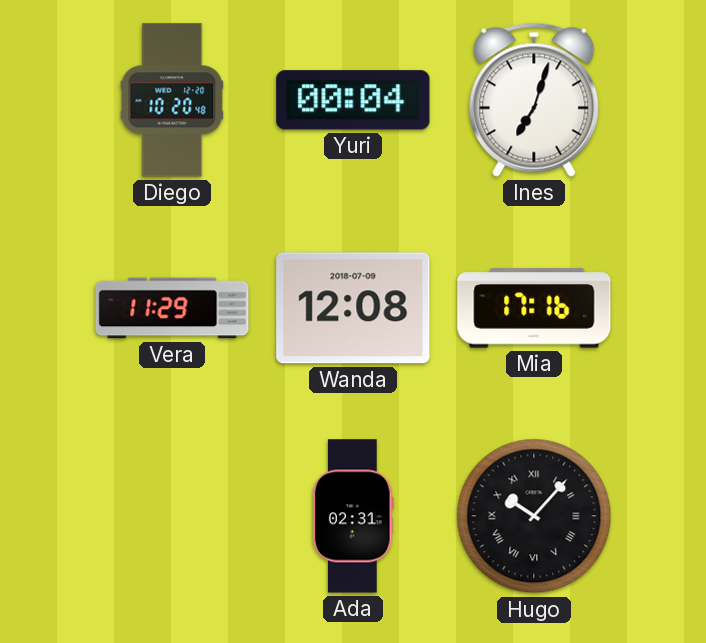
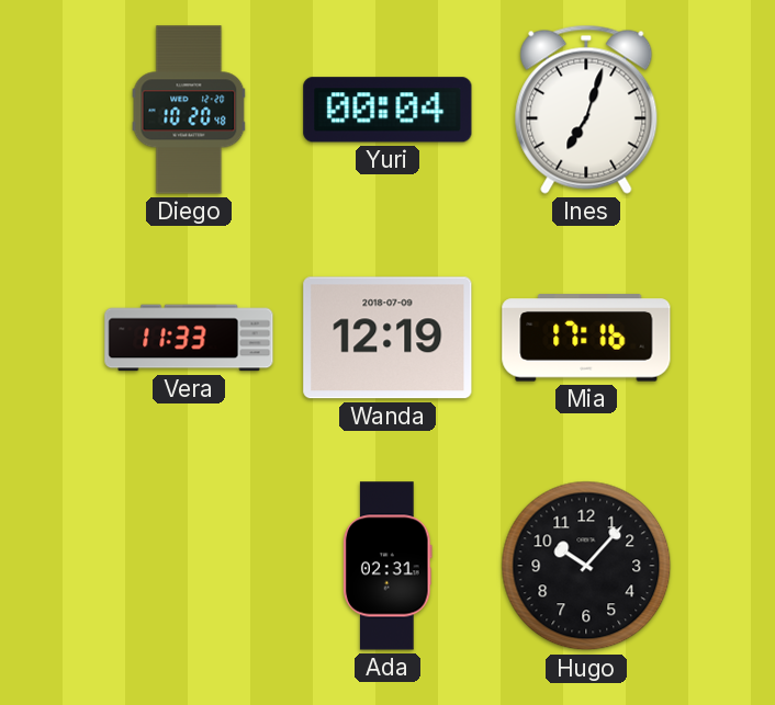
Vera: 11:29 -> 11:33
Wanda: 12:08 -> 12:19
Hugo numerals: Roman -> Arabic
